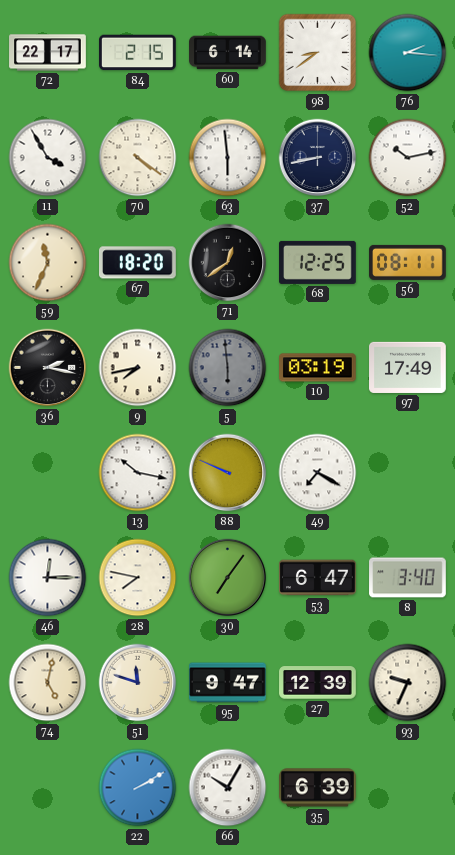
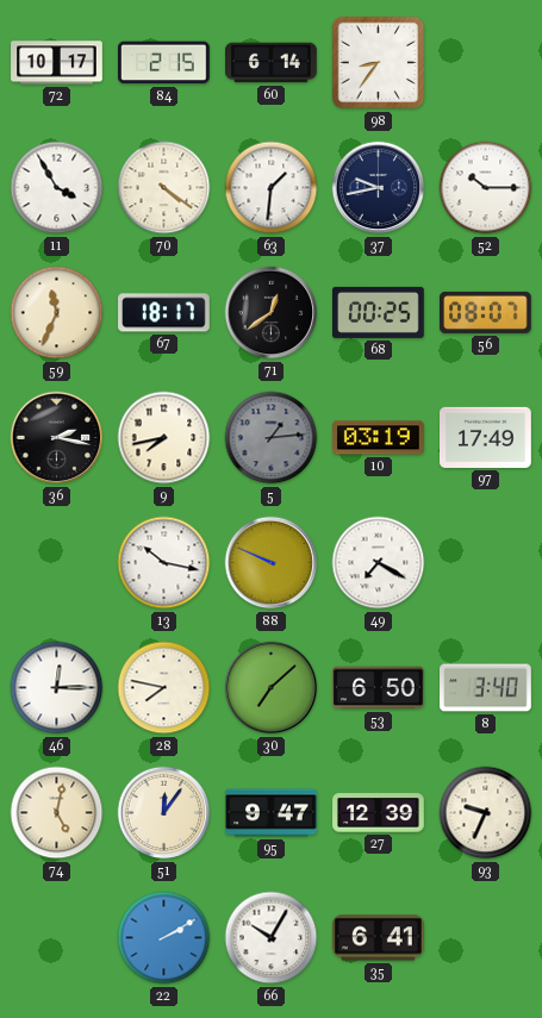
72: 22:17 -> 10:17
98: 8:39 -> 8:36
76: 2:16 -> none
63: 5:59 -> 1:31
37: 8:43 -> 9:43
52: 10:13 -> 10:15
67: 18:20 -> 18:17
68: 12:25 -> 00:25
56: 08:11 -> 08:07
5: 5:59 -> 1:14
30: 7:06 -> 7:08
53: 6:47 -> 6:50
51: 11:48 -> 12:06
35: 6:39 -> 6:41
